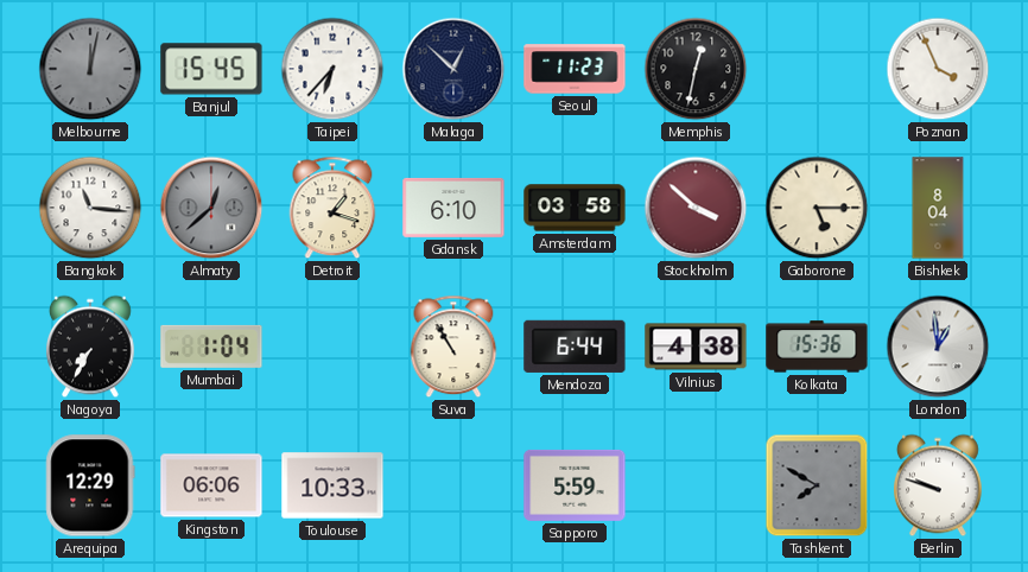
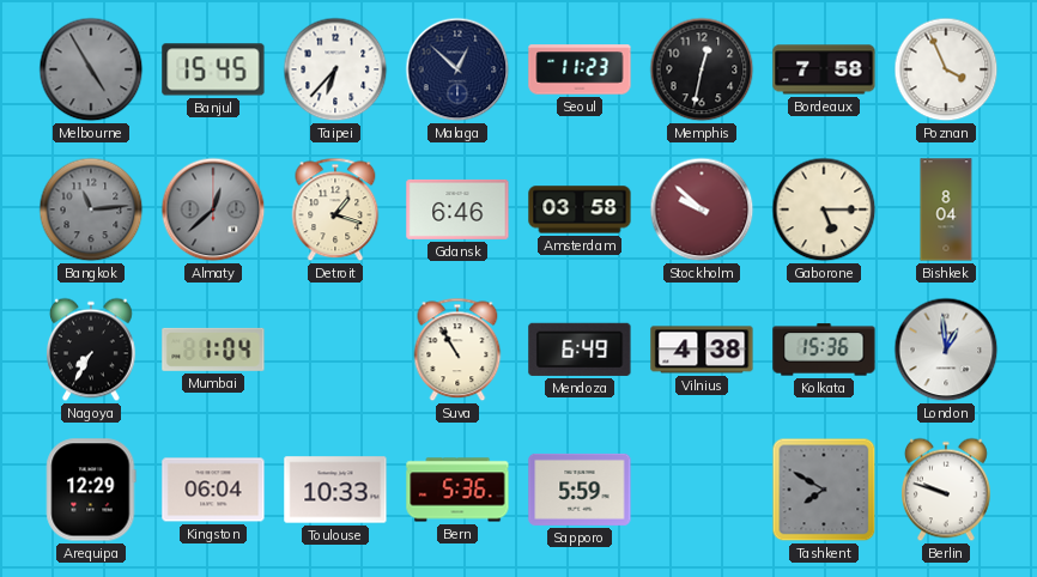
Melbourne: 12:02 -> 4:55
Bordeaux: none -> 7:58
Bangkok: 11:16 -> 11:14
Bangkok dial: white -> grey
Gdansk: 6:10 -> 6:46
Stockholm: 3:52 -> 9:52
Mendoza: 6:44 -> 6:49
Kingston: 06:06 -> 06:04
Bern: none -> 5:36
